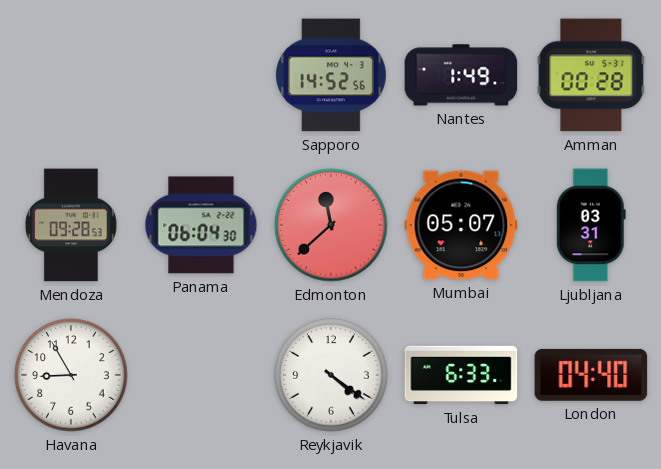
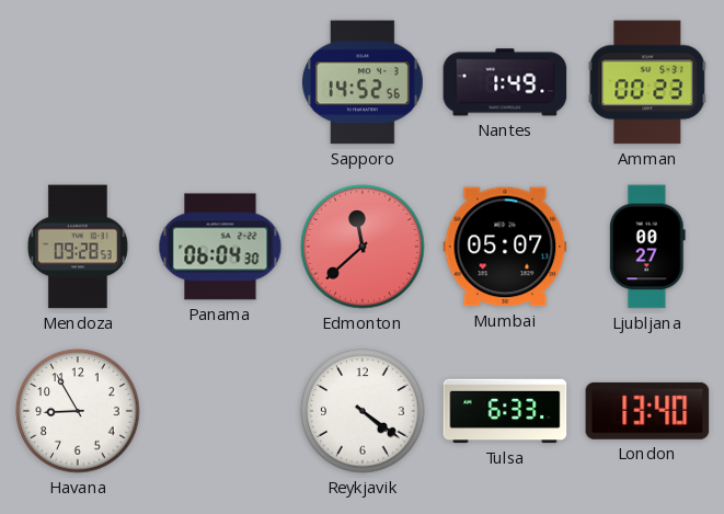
Amman: 00:28 -> 00:23
Ljubljana: 03:31 -> 00:27
London: 04:40 -> 13:40
